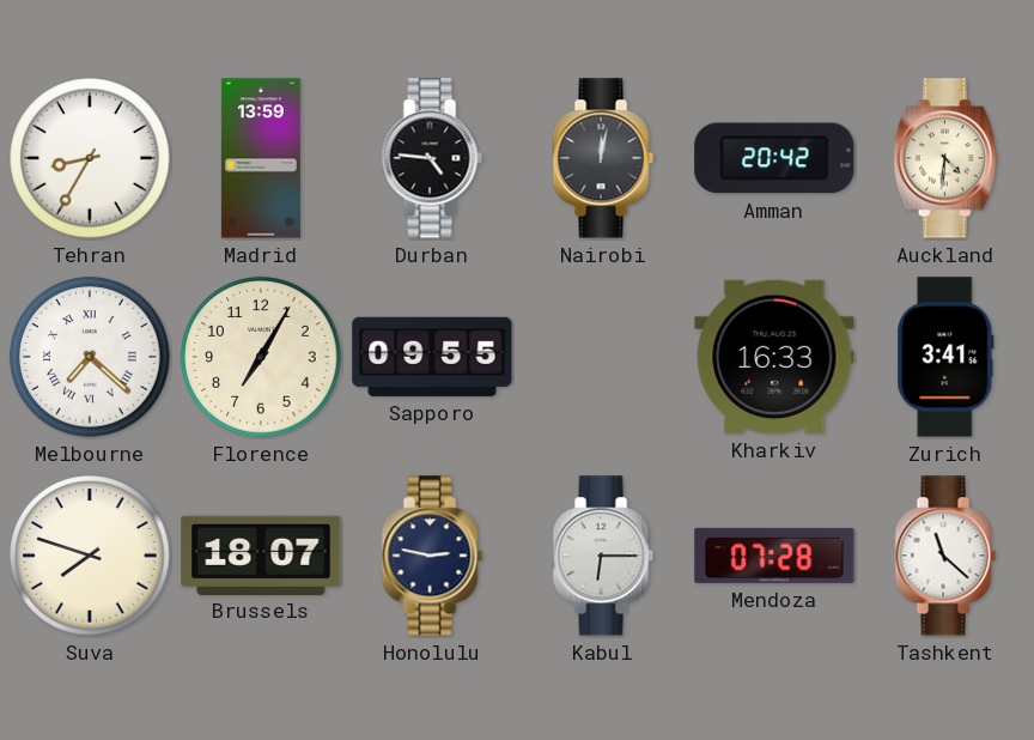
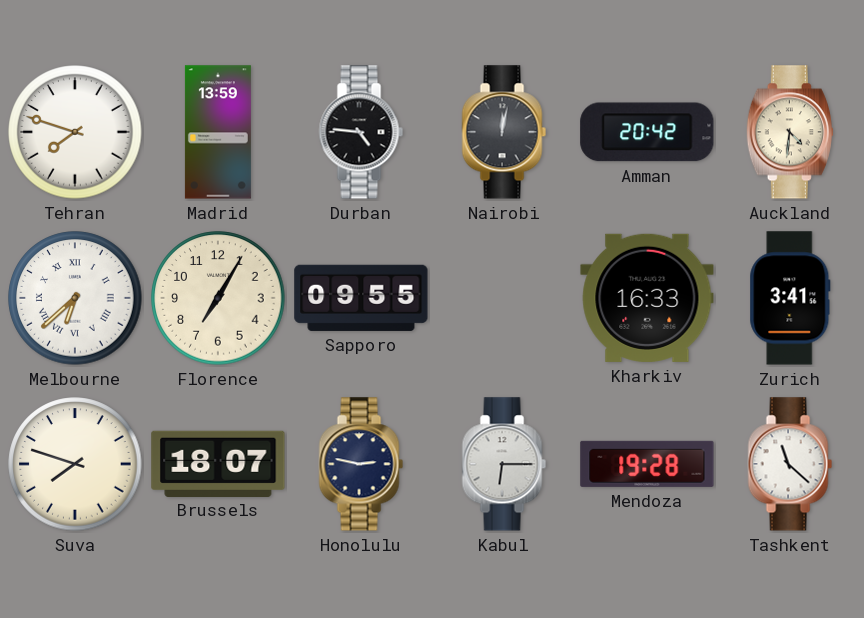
Tehran: 8:35 -> 7:48
Melbourne: 7:22 -> 6:38
Mendoza: 07:28 -> 19:28
